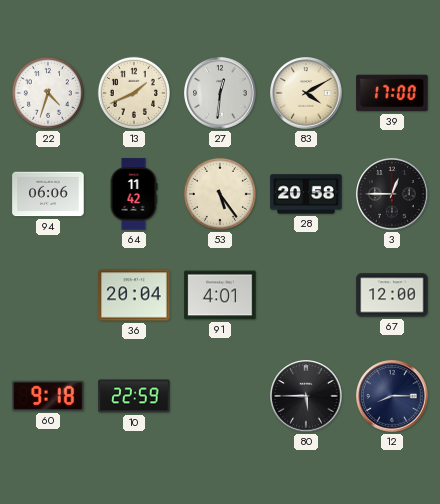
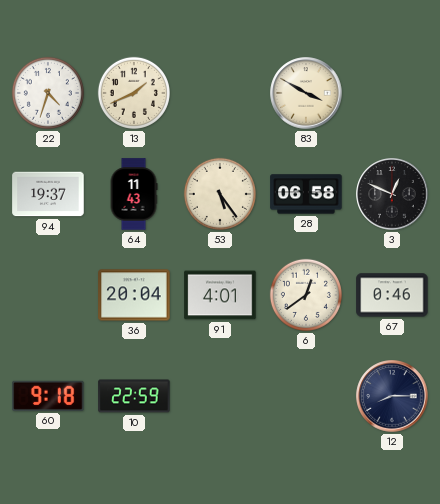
27: 12:31 -> none
83: 4:10 -> 3:50
39: 17:00 -> none
94: 06:06 -> 19:37
64: 11:42 -> 11:43
28: 20:58 -> 06:58
3: 12:45 -> 12:49
6: none -> 12:39
67: 12:00 -> 0:46
80: 5:45 -> none
